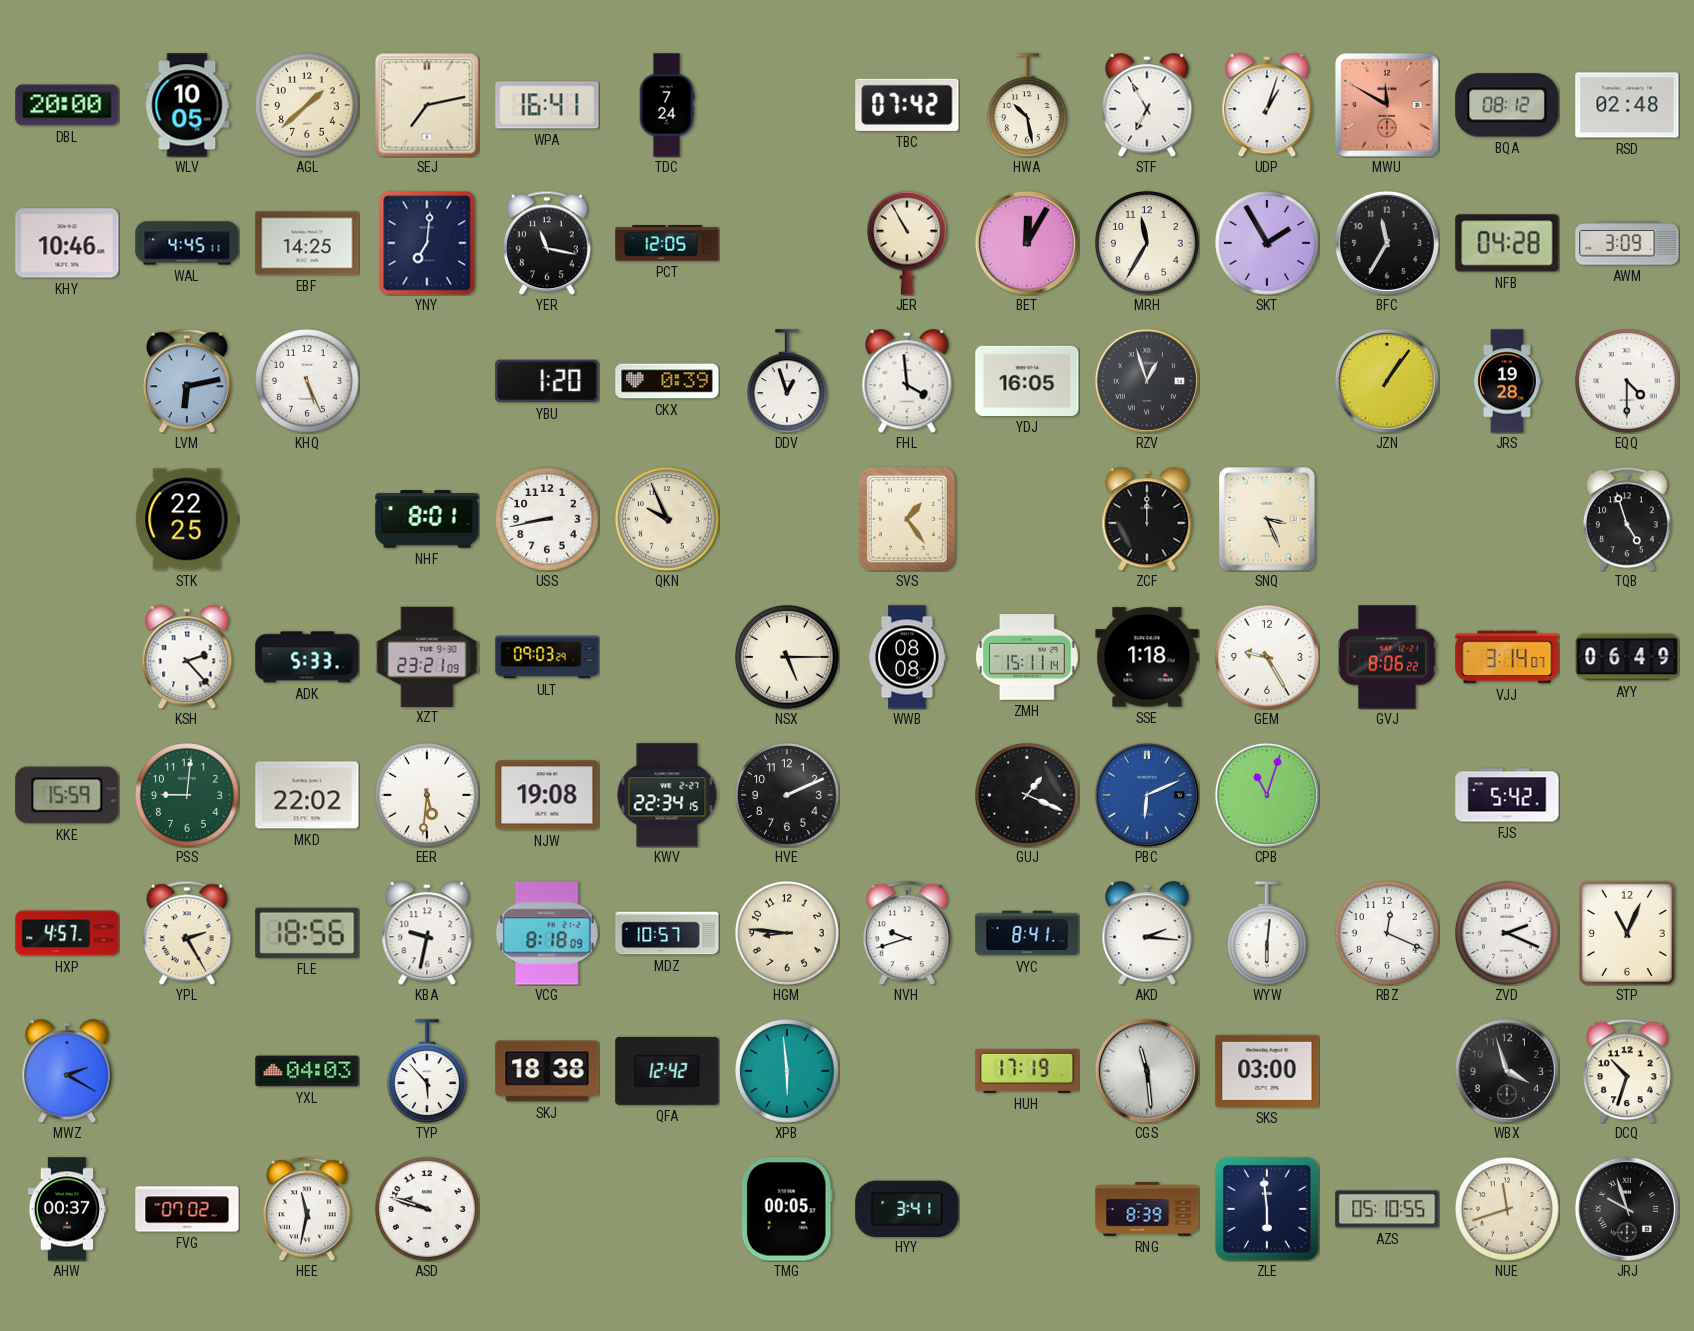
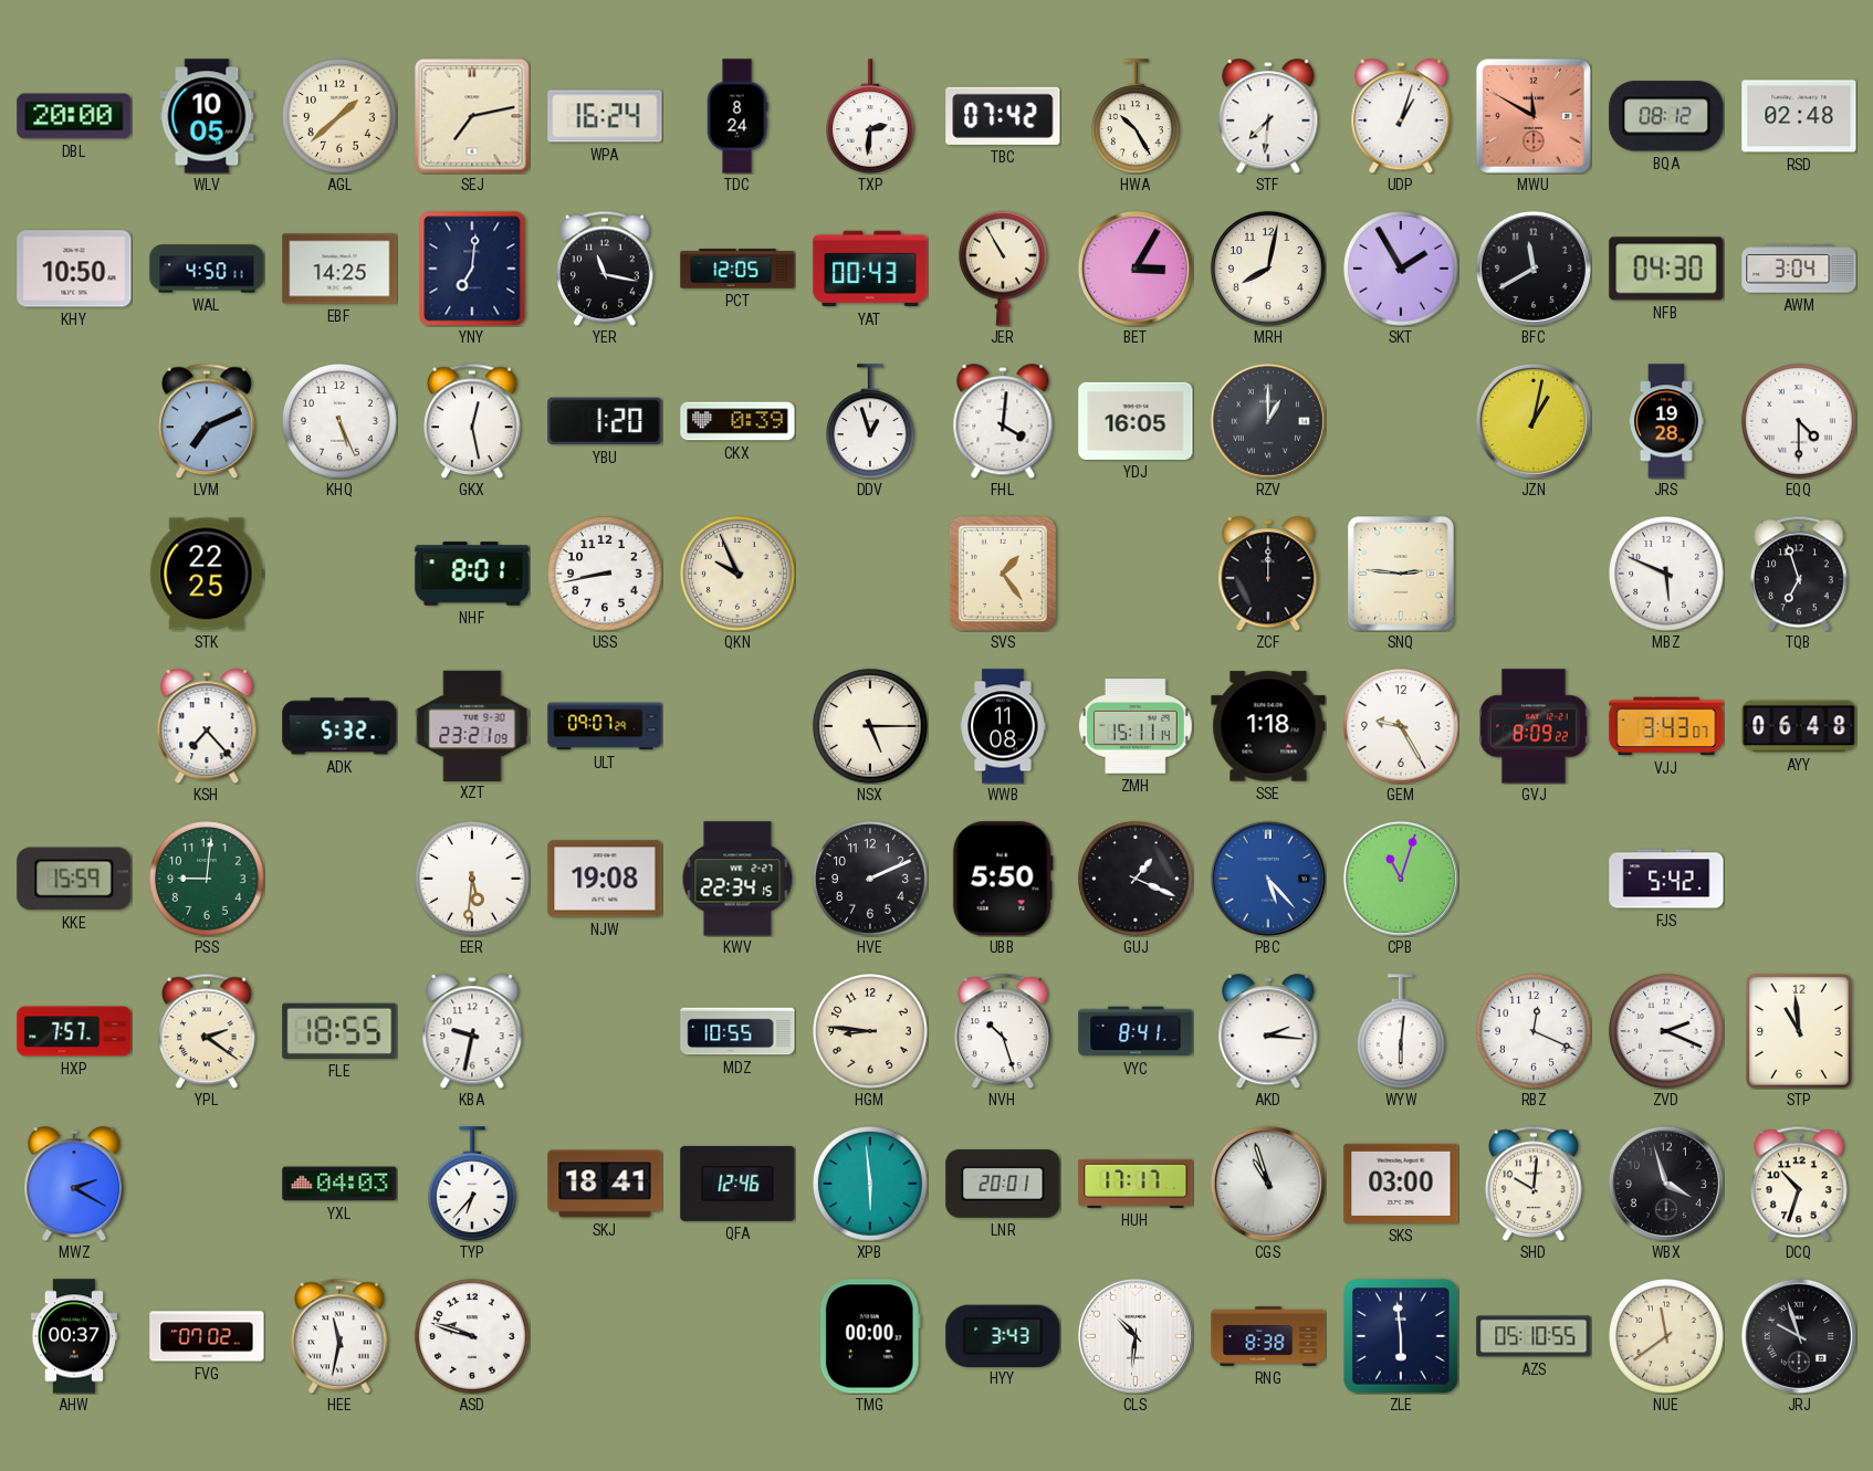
WPA: 16:41 -> 16:24
TDC: 7:24 -> 8:24
TXP: none -> 2:31
HWA: 10:28 -> 10:25
STF: 6:55 -> 7:31
KHY: 10:46 -> 10:50
WAL: 4:45 -> 4:50
YAT: none -> 00:43
BET: 12:05 -> 3:05
MRH: 11:35 -> 8:02
BFC: 11:35 -> 11:40
NFB: 04:28 -> 04:30
AWM: 3:09 -> 3:04
LVM: 6:13 -> 7:11
GKX: none -> 12:28
FHL: 3:59 -> 4:01
RZV: 12:57 -> 1:00
JZN: 1:06 -> 1:02
SNQ: 3:26 -> 2:46
MBZ: none -> 5:49
TQB: 4:57 -> 6:57
KSH: 2:23 -> 7:23
ADK: 5:33 -> 5:32
ULT: 09:03 -> 09:07
WWB: 08:08 -> 11:08
GVJ: 8:06 -> 8:09
VJJ: 3:14 -> 3:43
AYY: 06:49 -> 06:48
MKD: 22:02 -> none
UBB: none -> 5:50
PBC: 6:11 -> 5:23
HXP: 4:57 -> 7:57
YPL: 2:25 -> 2:21
FLE: 18:56 -> 18:55
VCG: 8:18 -> none
MDZ: 10:57 -> 10:55
NVH: 9:42 -> 10:27
STP: 11:04 -> 10:59
TYP: 5:53 -> 6:37
SKJ: 18:38 -> 18:41
QFA: 12:42 -> 12:46
LNR: none -> 20:01
HUH: 17:19 -> 17:17
CGS: 11:29 -> 10:57
SHD: none -> 10:01
TMG: 00:05 -> 00:00
HYY: 3:41 -> 3:43
CLS: none -> 10:31
RNG: 8:39 -> 8:38
NUE: 11:42 -> 11:39
